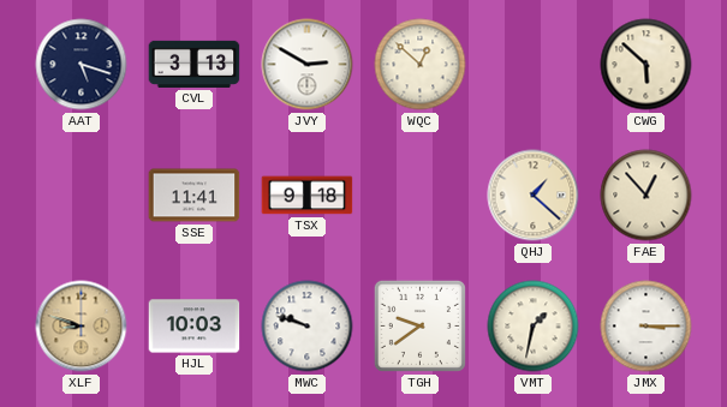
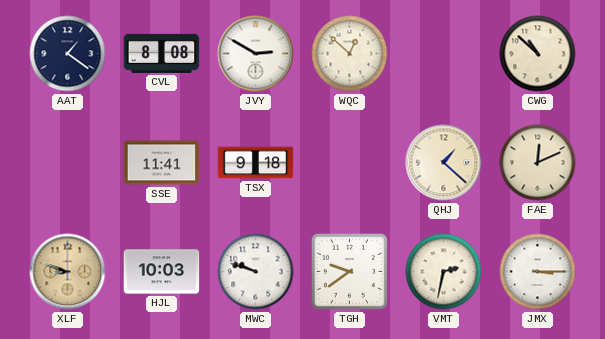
AAT: 5:18 -> 1:21
CVL: 3:13 -> 8:08
CWG: 5:52 -> 10:52
FAE: 12:53 -> 12:11
VMT: 1:32 -> 2:32
